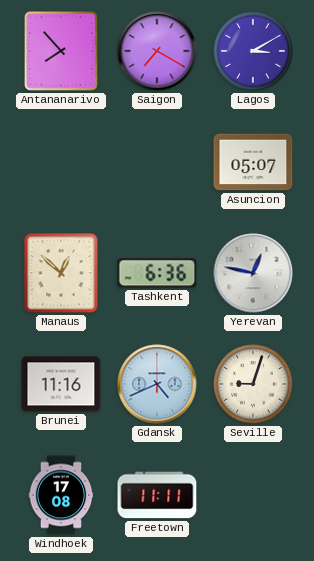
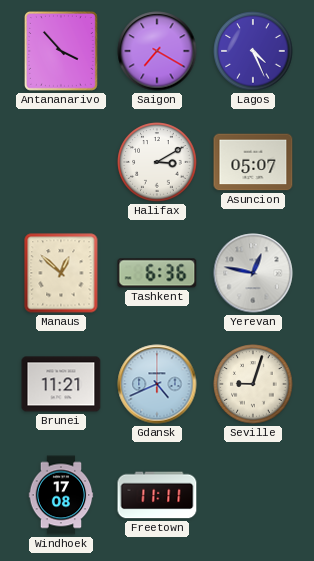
Antananarivo: 7:53 -> 3:53
Lagos: 3:10 -> 4:26
Halifax: none -> 3:10
Brunei: 11:16 -> 11:21
